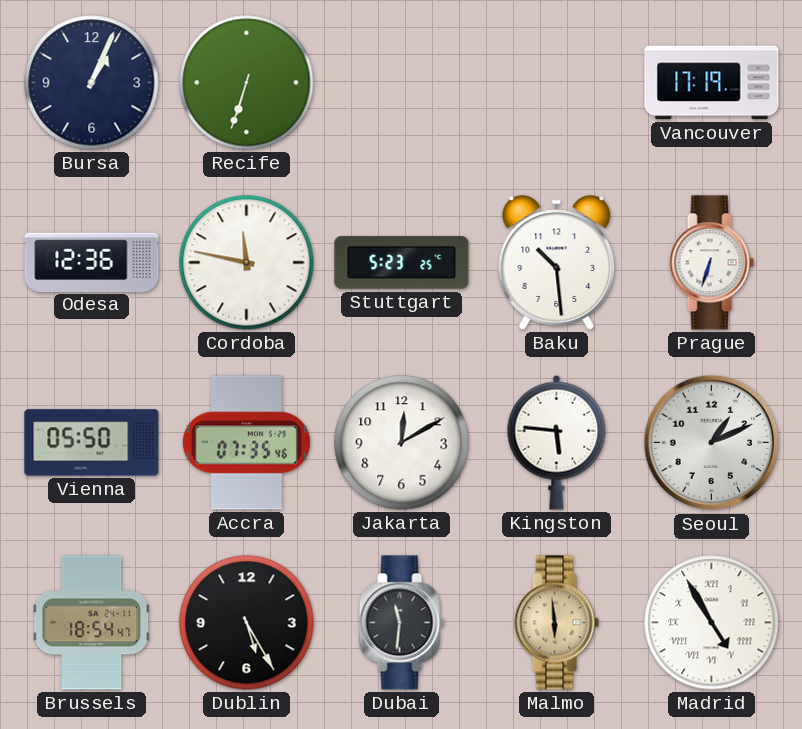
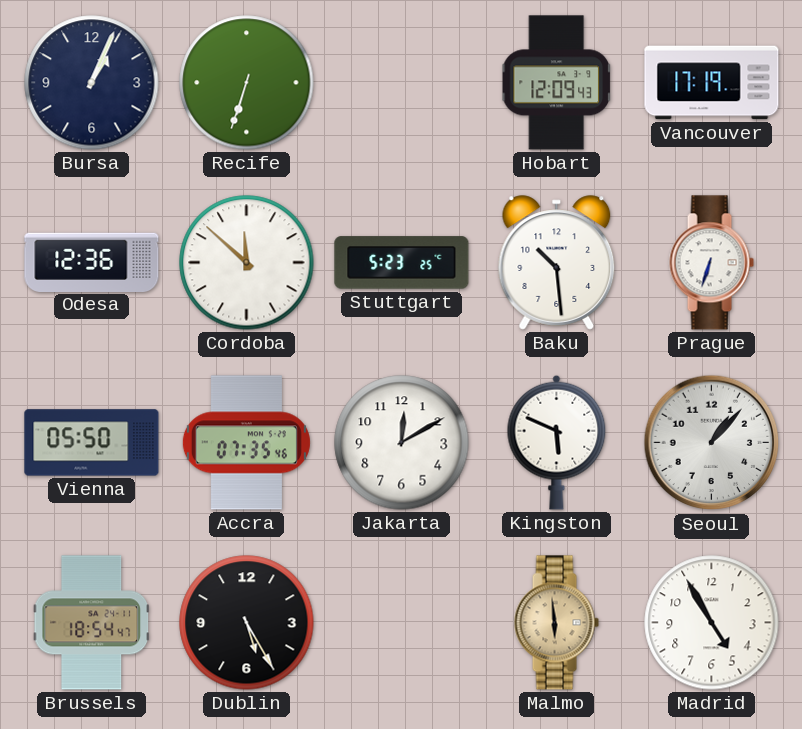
Hobart: none -> 12:09
Cordoba: 11:47 -> 11:52
Kingston: 5:46 -> 5:49
Seoul: 1:11 -> 1:07
Dubai: 11:31 -> none
Madrid numerals: Roman -> Arabic
